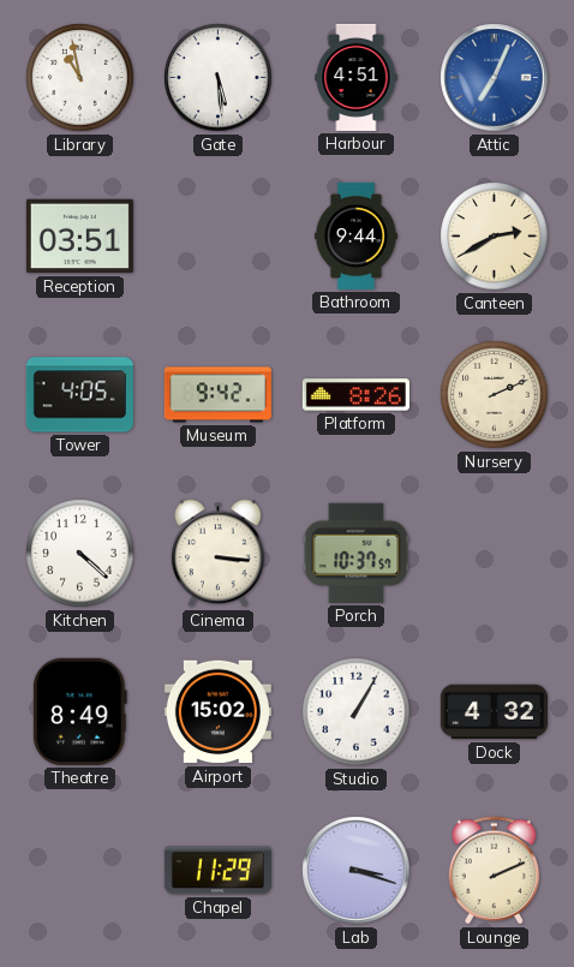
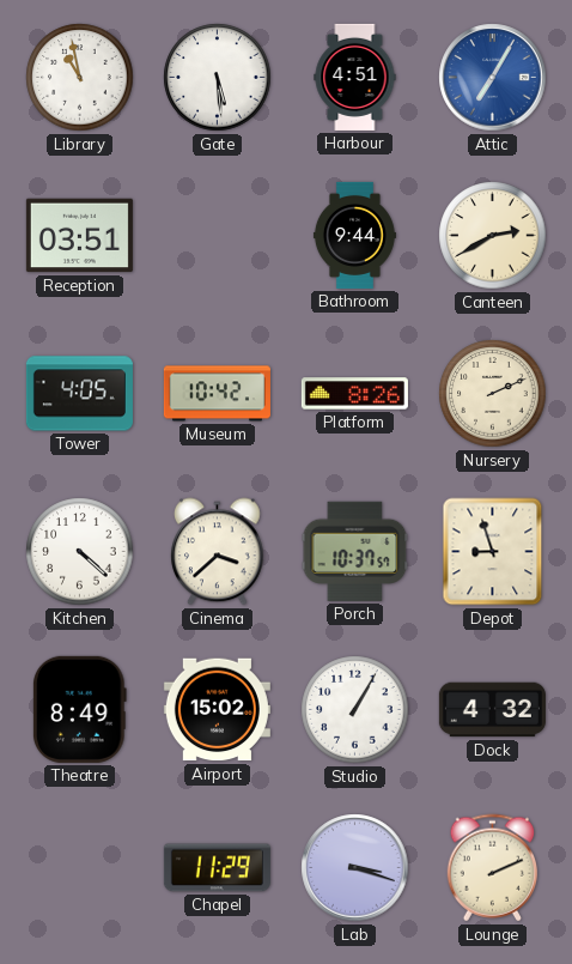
Attic: 7:04 -> 7:05
Museum: 9:42 -> 10:42
Cinema: 3:16 -> 3:38
Depot: none -> 8:57
